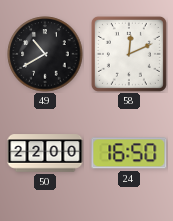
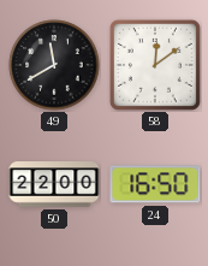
49: 10:40 -> 11:40
58: 12:11 -> 12:09
